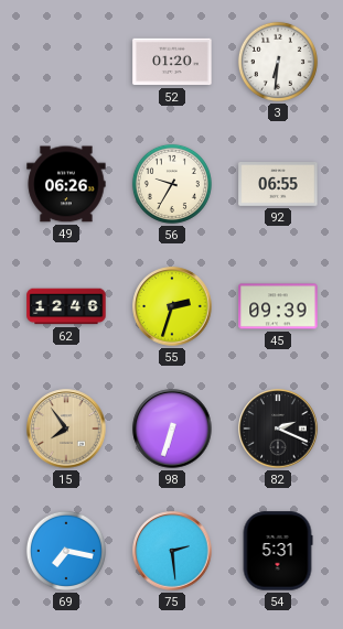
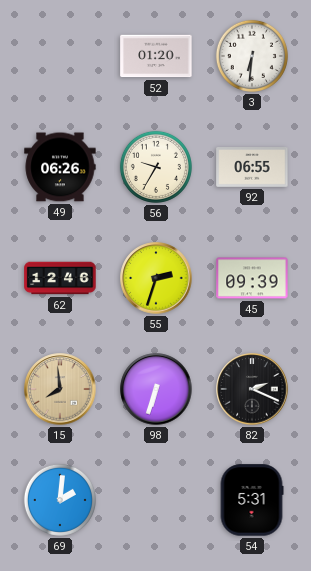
15: 7:54 -> 7:59
69: 7:17 -> 2:01
75: 2:29 -> none
